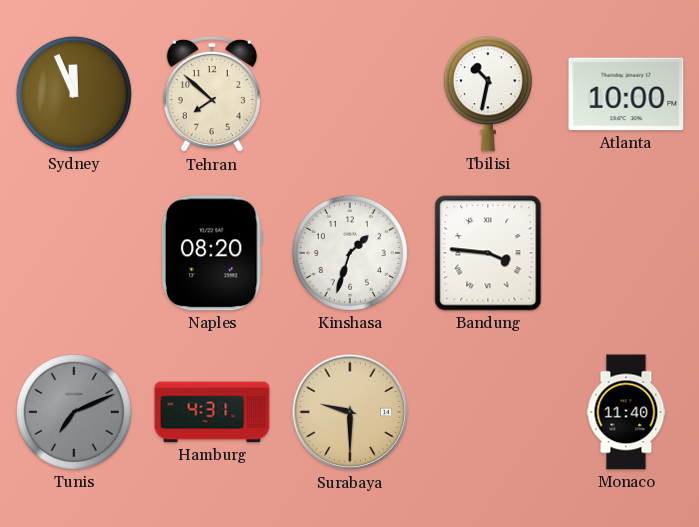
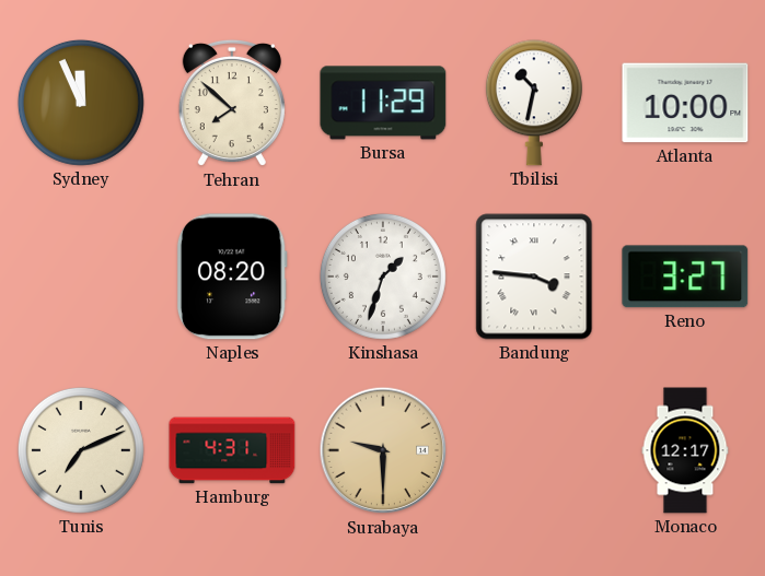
Bursa: none -> 11:29
Reno: none -> 3:27
Tunis dial: grey -> cream
Monaco: 11:40 -> 12:17
